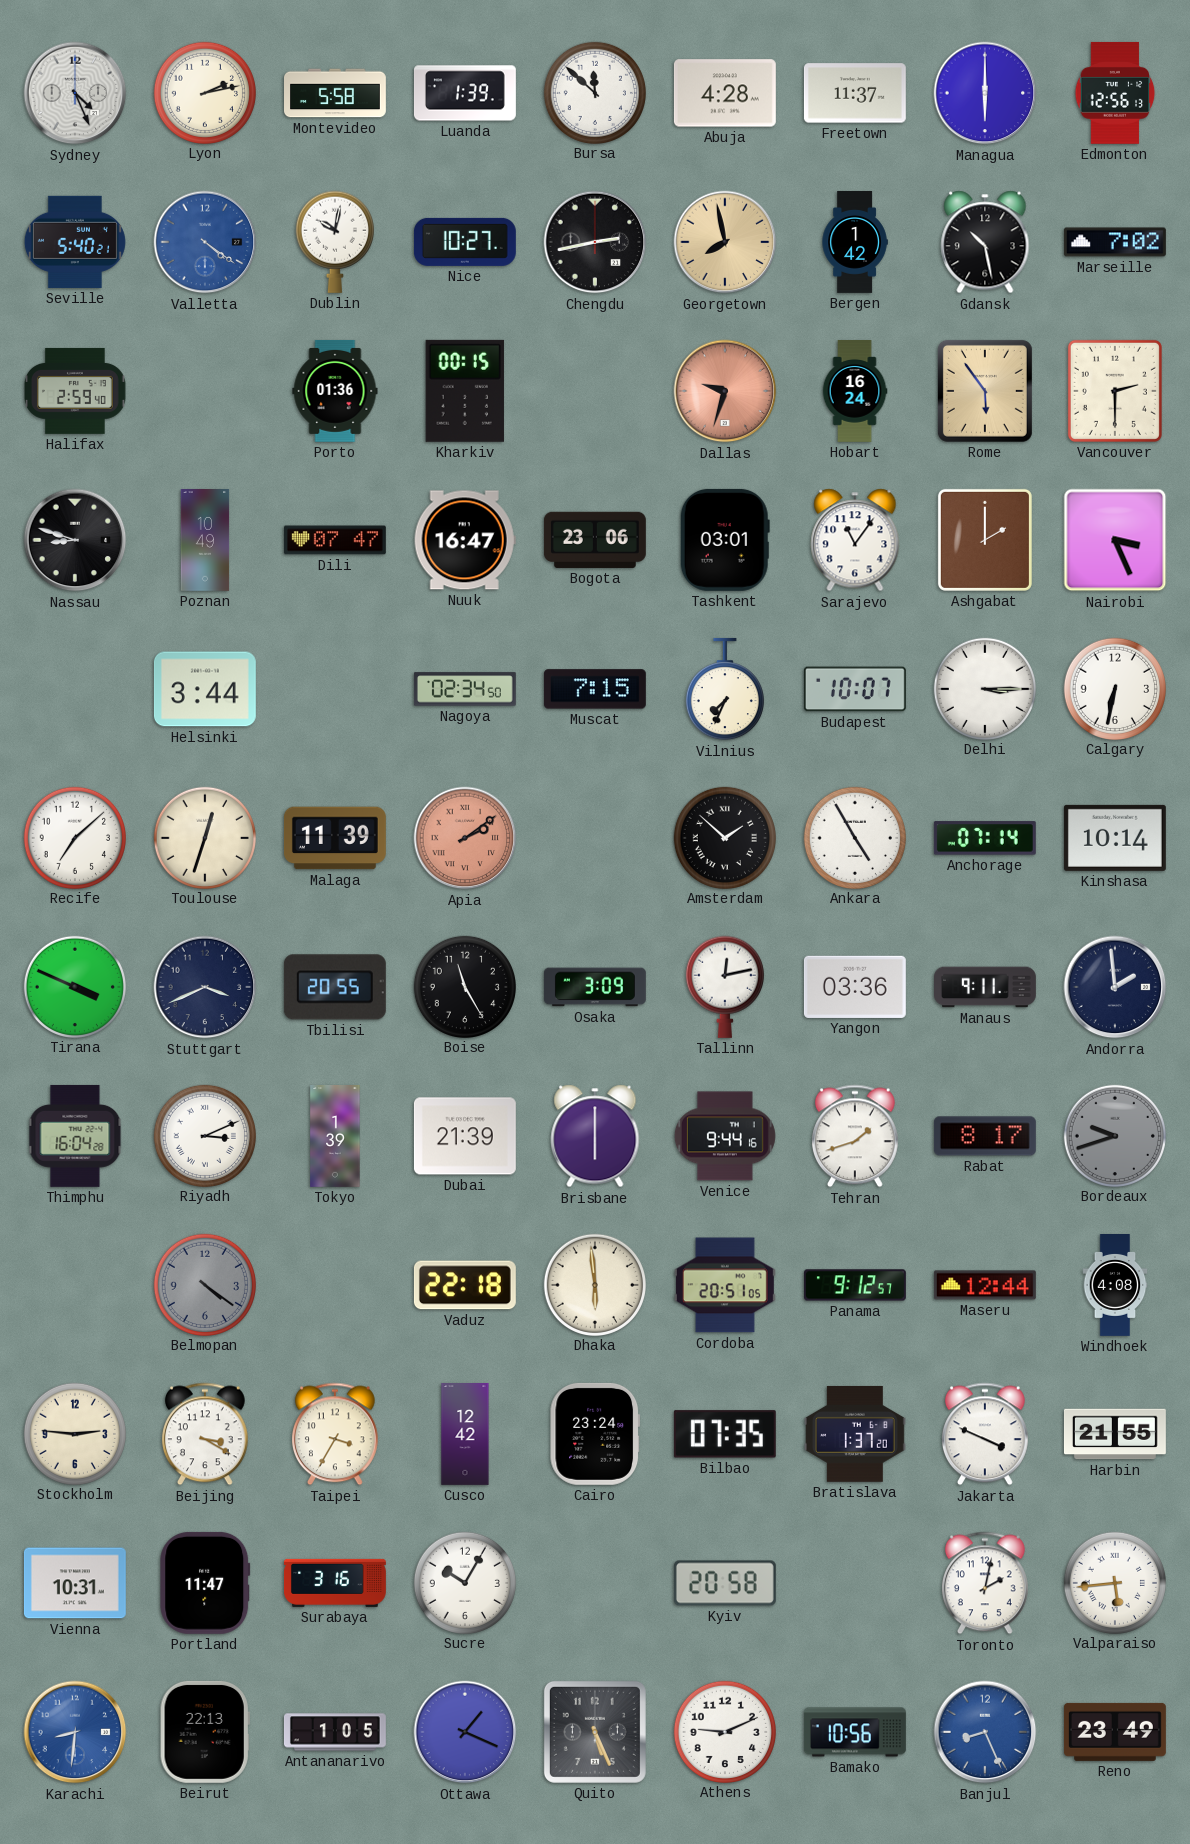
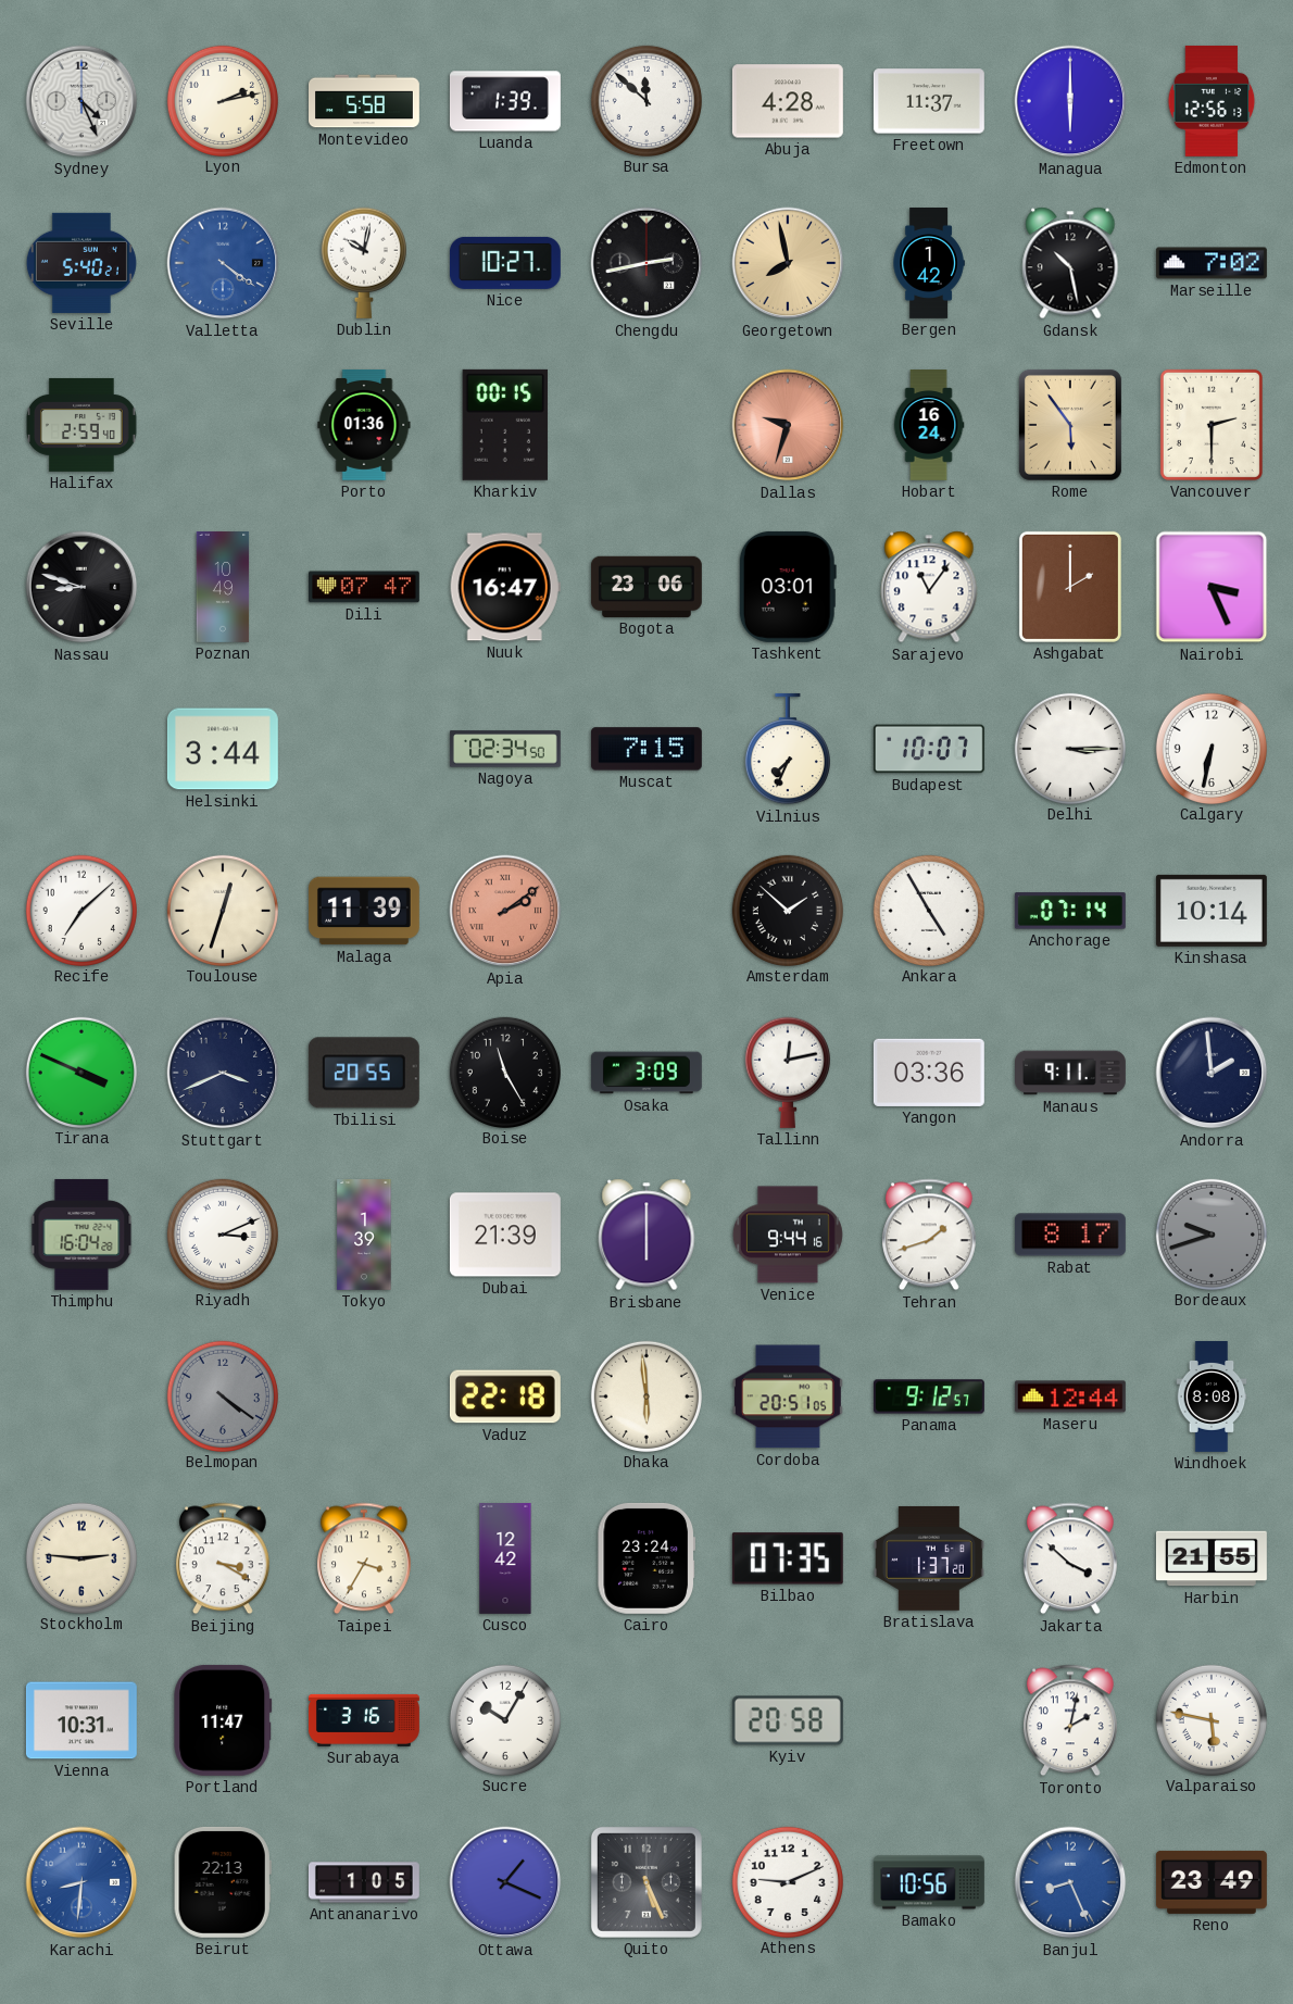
Windhoek: 4:08 -> 8:08
Jakarta: 3:49 -> 3:52
Valparaiso: 5:44 -> 5:47
